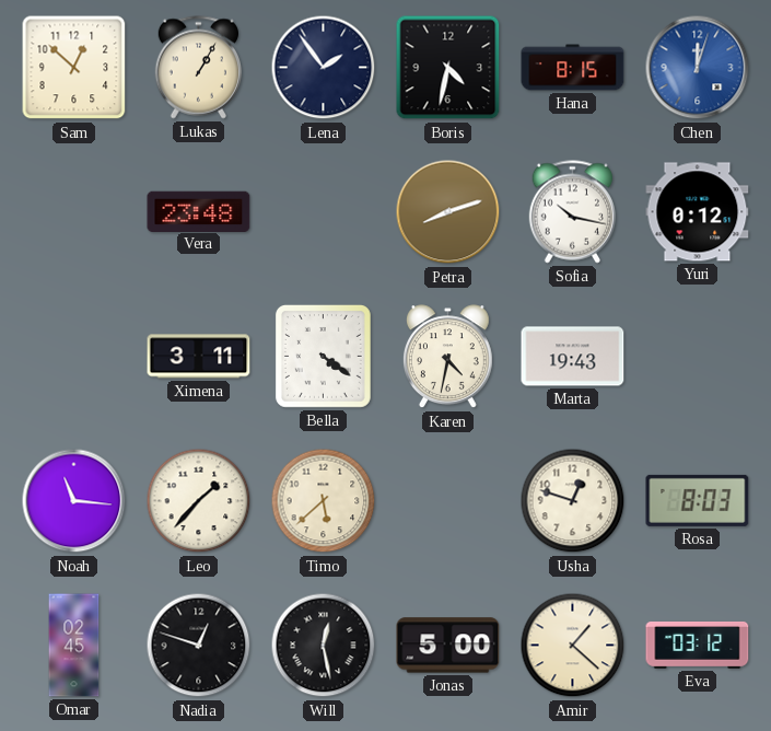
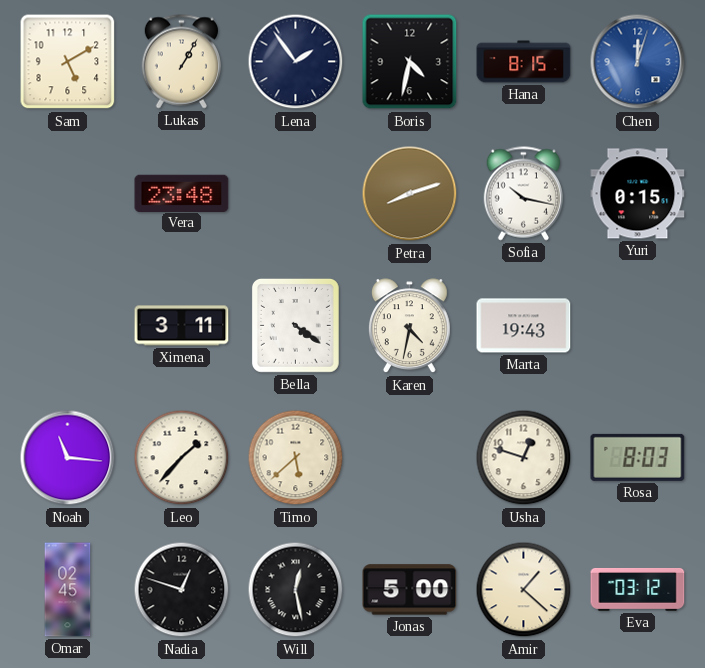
Sam: 12:52 -> 5:10
Yuri: 0:12 -> 0:15
